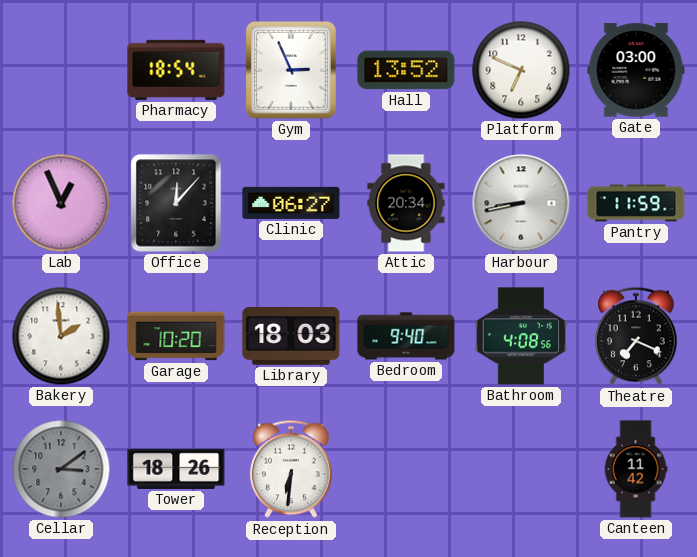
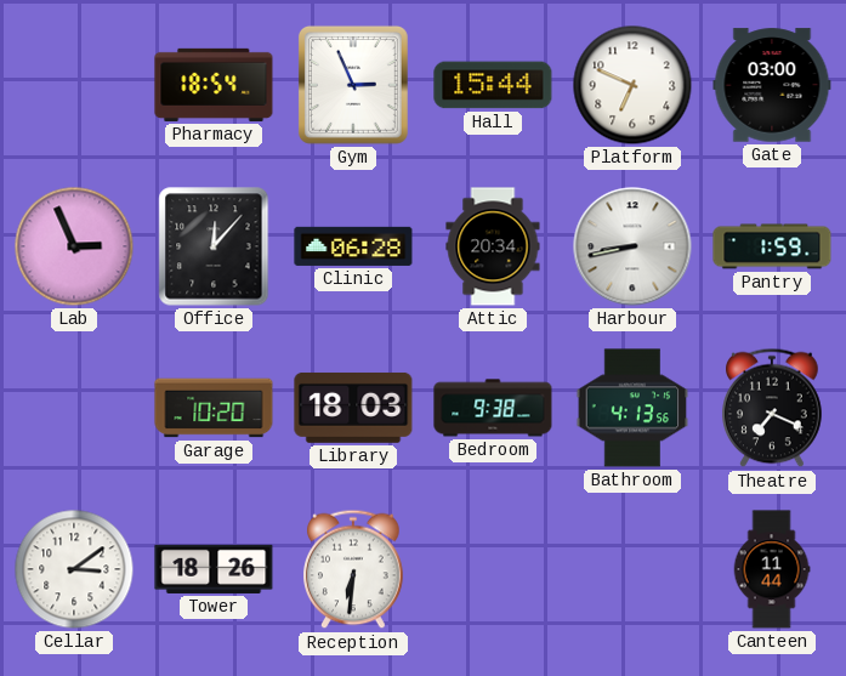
Hall: 13:52 -> 15:44
Lab: 12:56 -> 2:56
Clinic: 06:27 -> 06:28
Pantry: 11:59 -> 1:59
Bakery: 1:59 -> none
Bedroom: 9:40 -> 9:38
Bathroom: 4:08 -> 4:13
Cellar dial: grey -> white
Canteen: 11:42 -> 11:44
